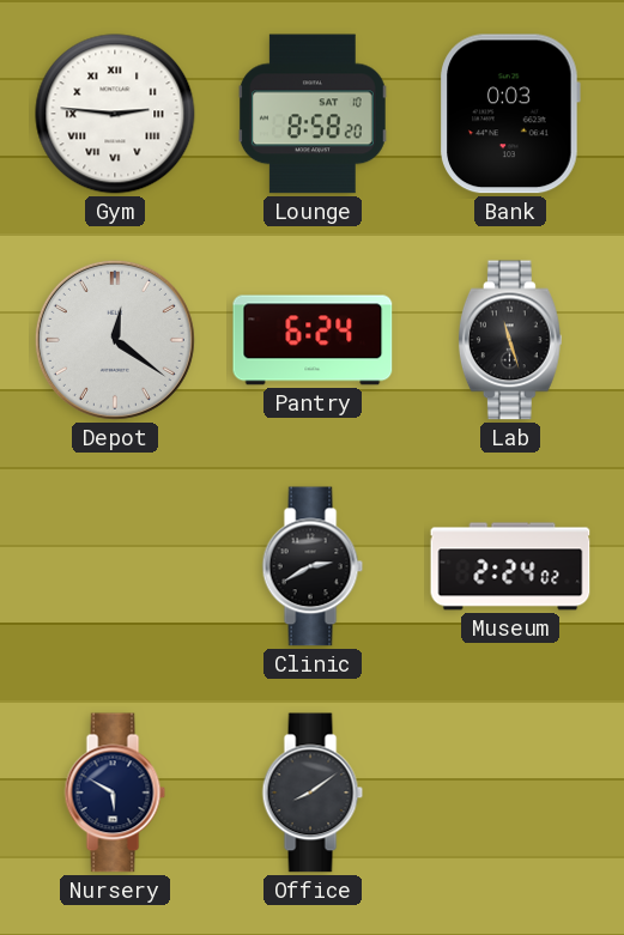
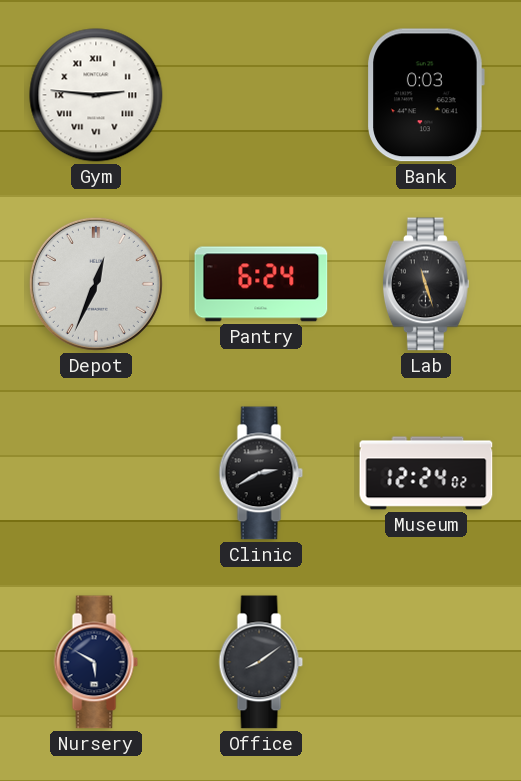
Lounge: 8:58 -> none
Depot: 12:21 -> 12:34
Museum: 2:24 -> 12:24
